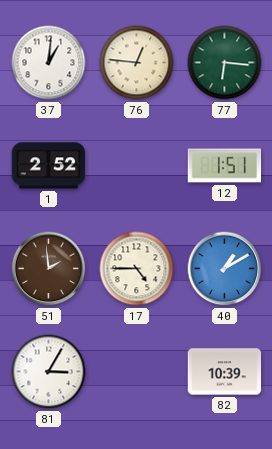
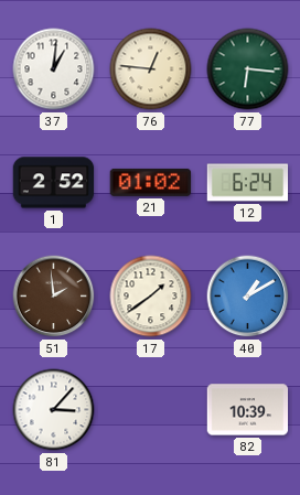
21: none -> 01:02
12: 1:51 -> 6:24
17: 4:45 -> 1:39
81: 3:05 -> 3:07
